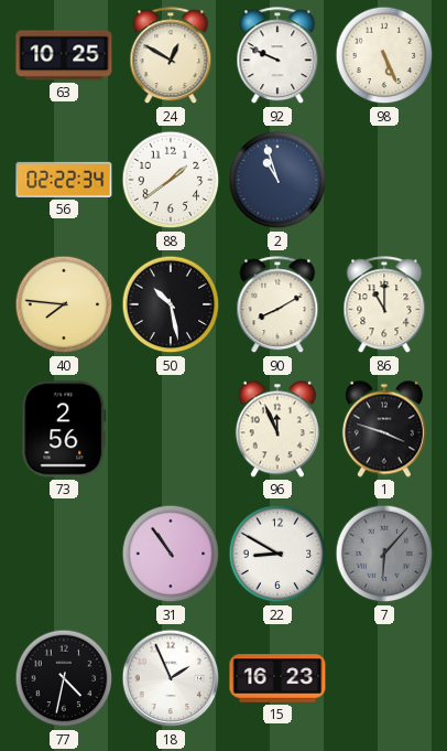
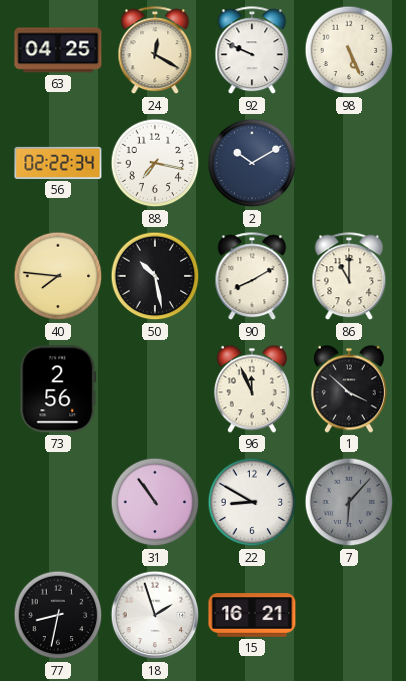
63: 10:25 -> 04:25
24: 12:50 -> 12:20
88: 1:39 -> 7:17
2: 10:57 -> 10:10
1: 3:48 -> 3:52
77: 4:32 -> 8:32
18: 1:56 -> 1:57
15: 16:23 -> 16:21
